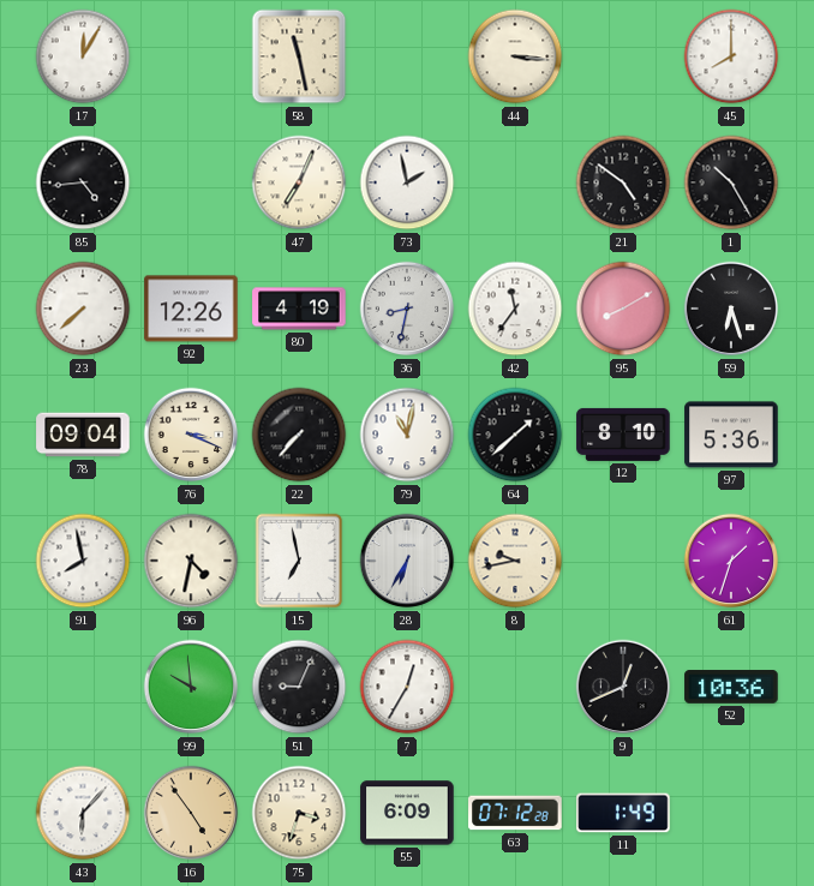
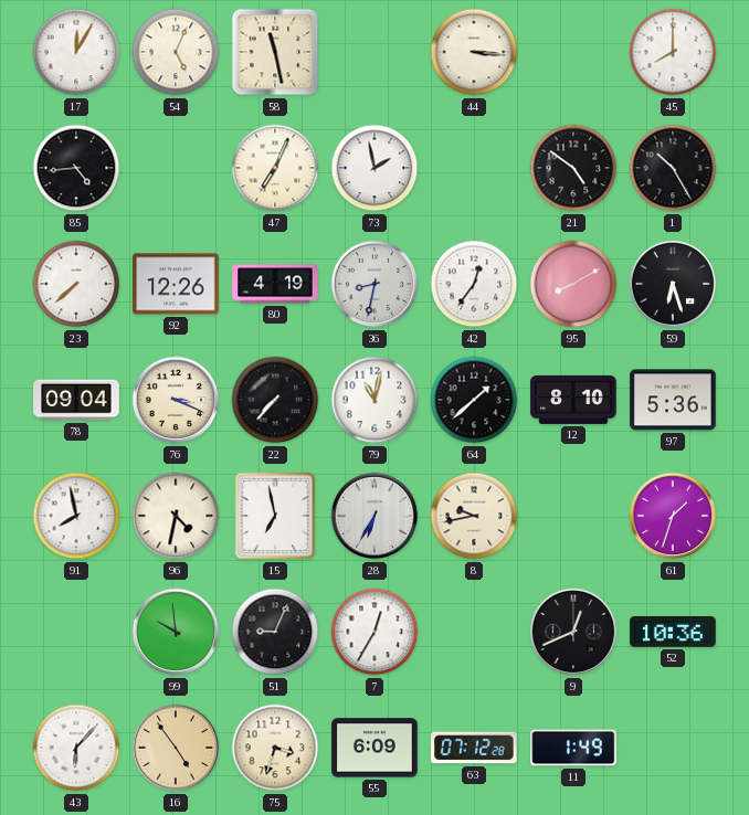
54: none -> 5:04
42: 11:36 -> 12:36
